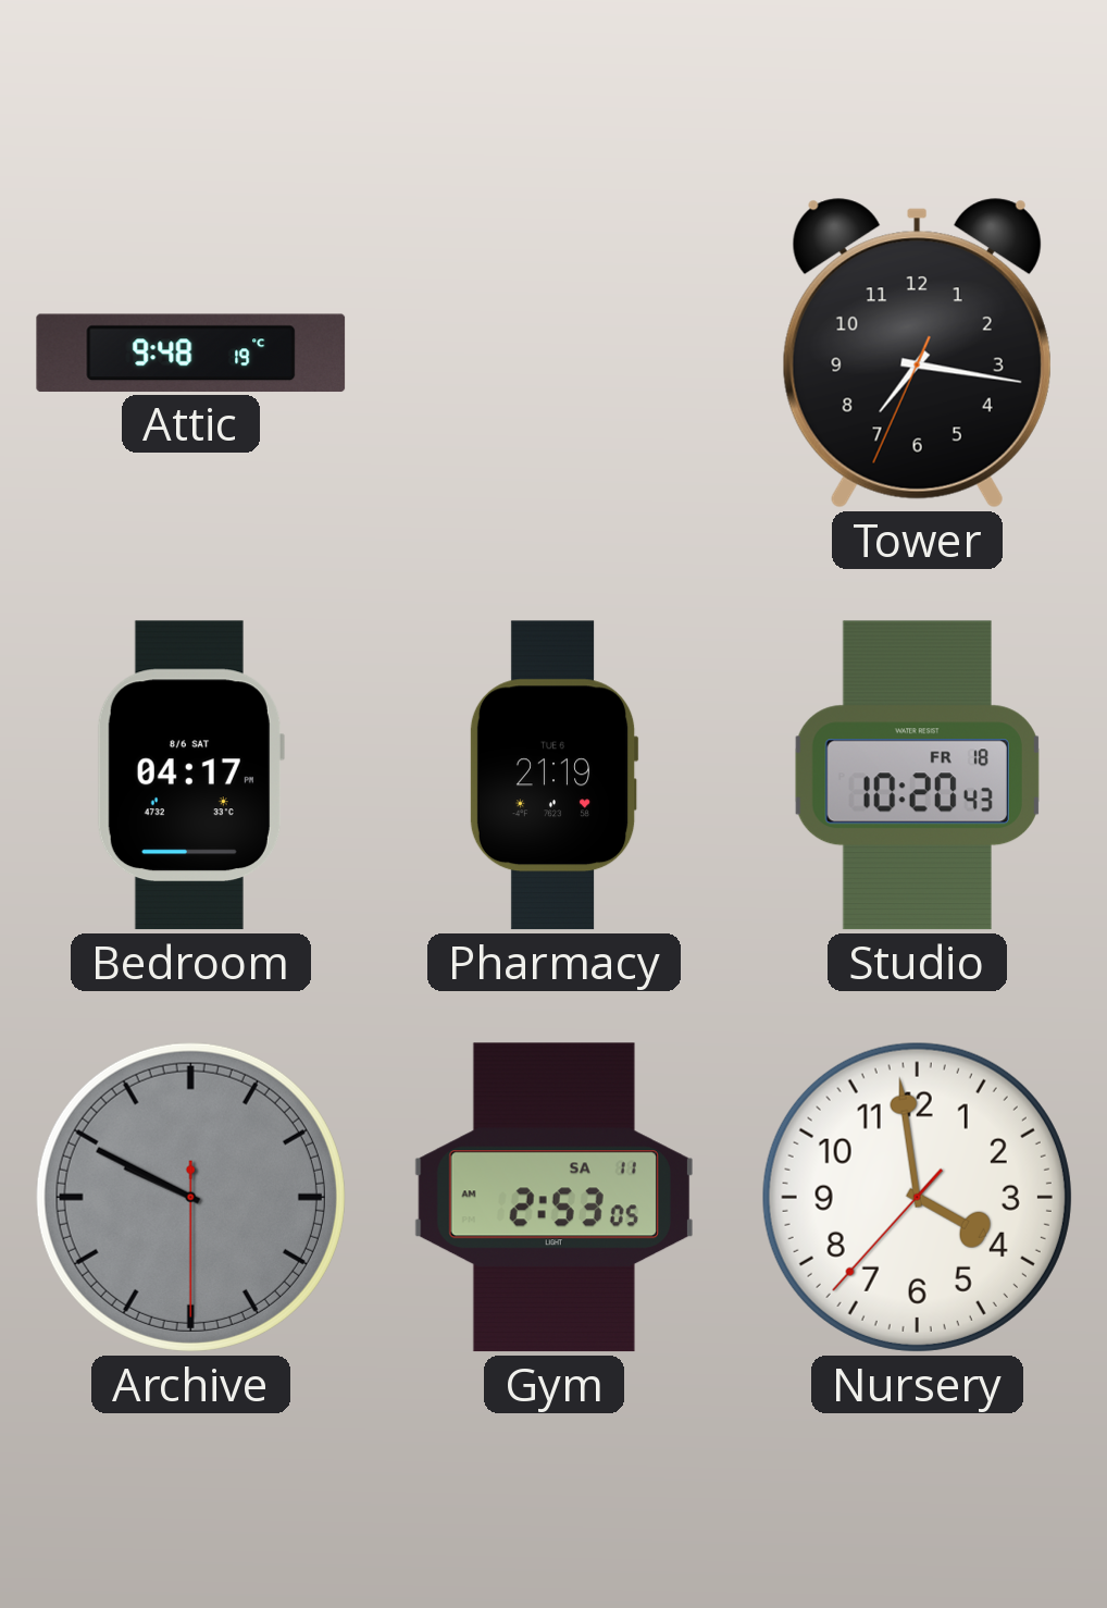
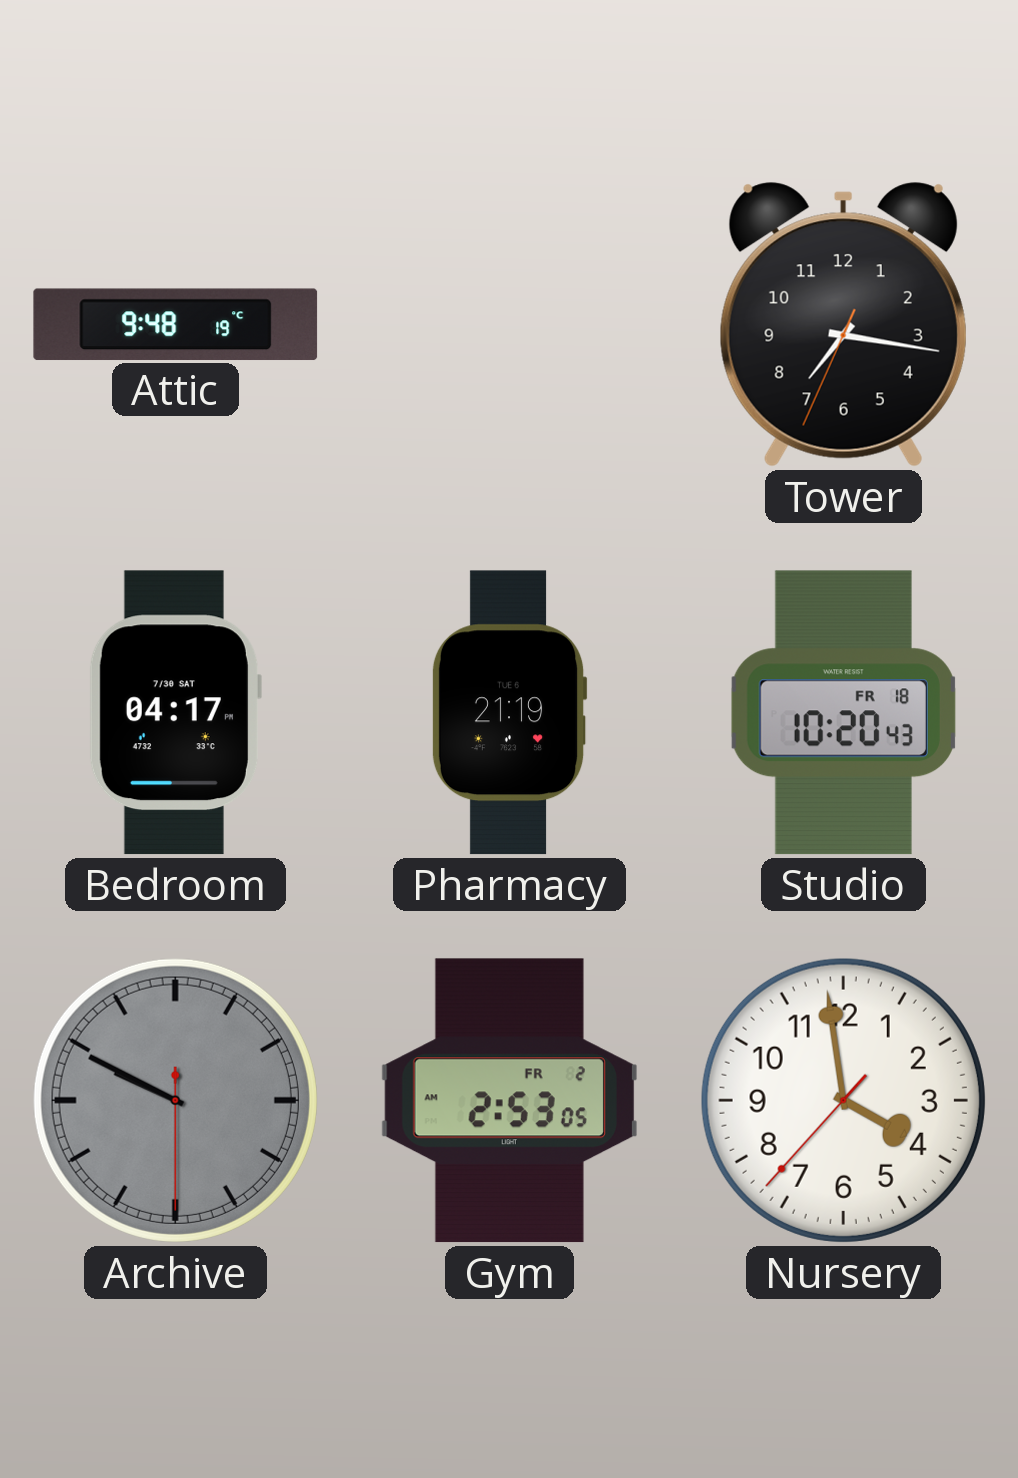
Bedroom date: 8/6 SAT -> 7/30 SAT
Gym date: SA 11 -> FR 2
